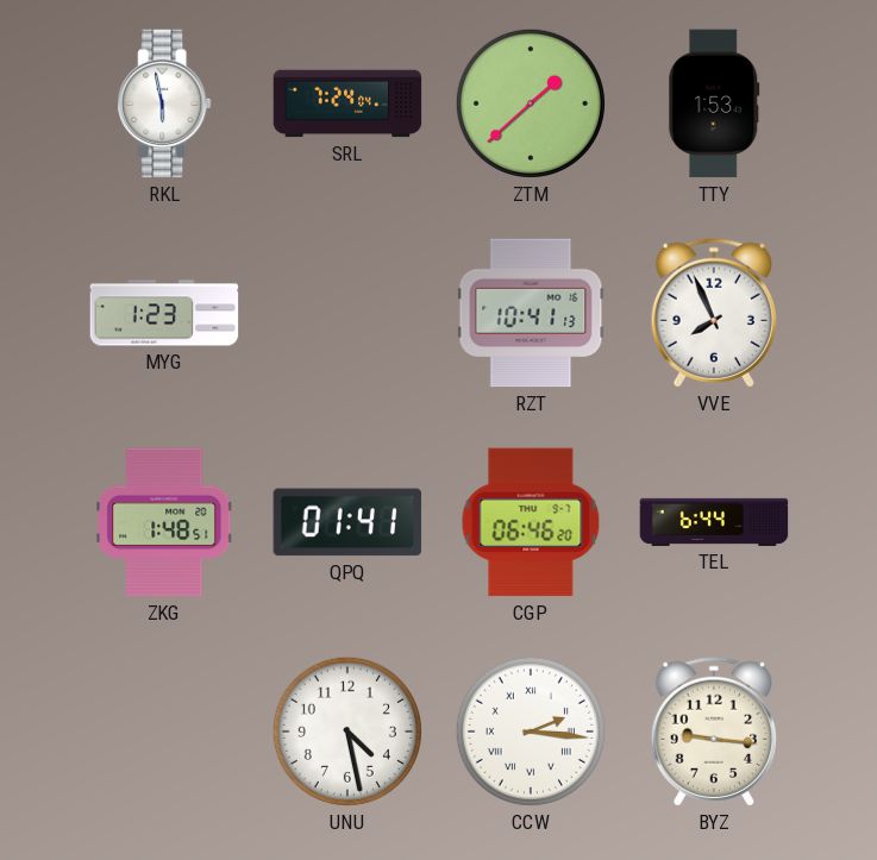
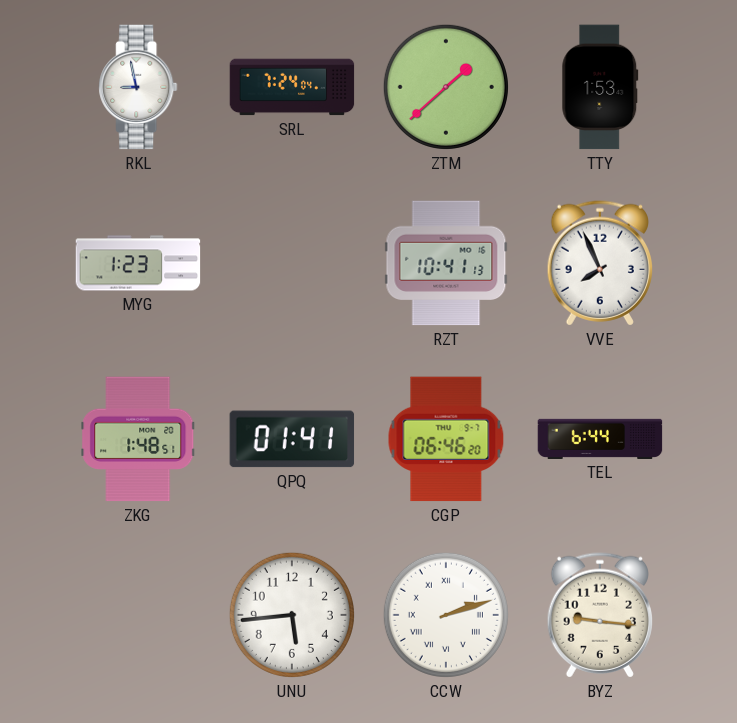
RKL: 5:58 -> 8:58
UNU: 4:28 -> 5:44
CCW: 2:16 -> 2:12
